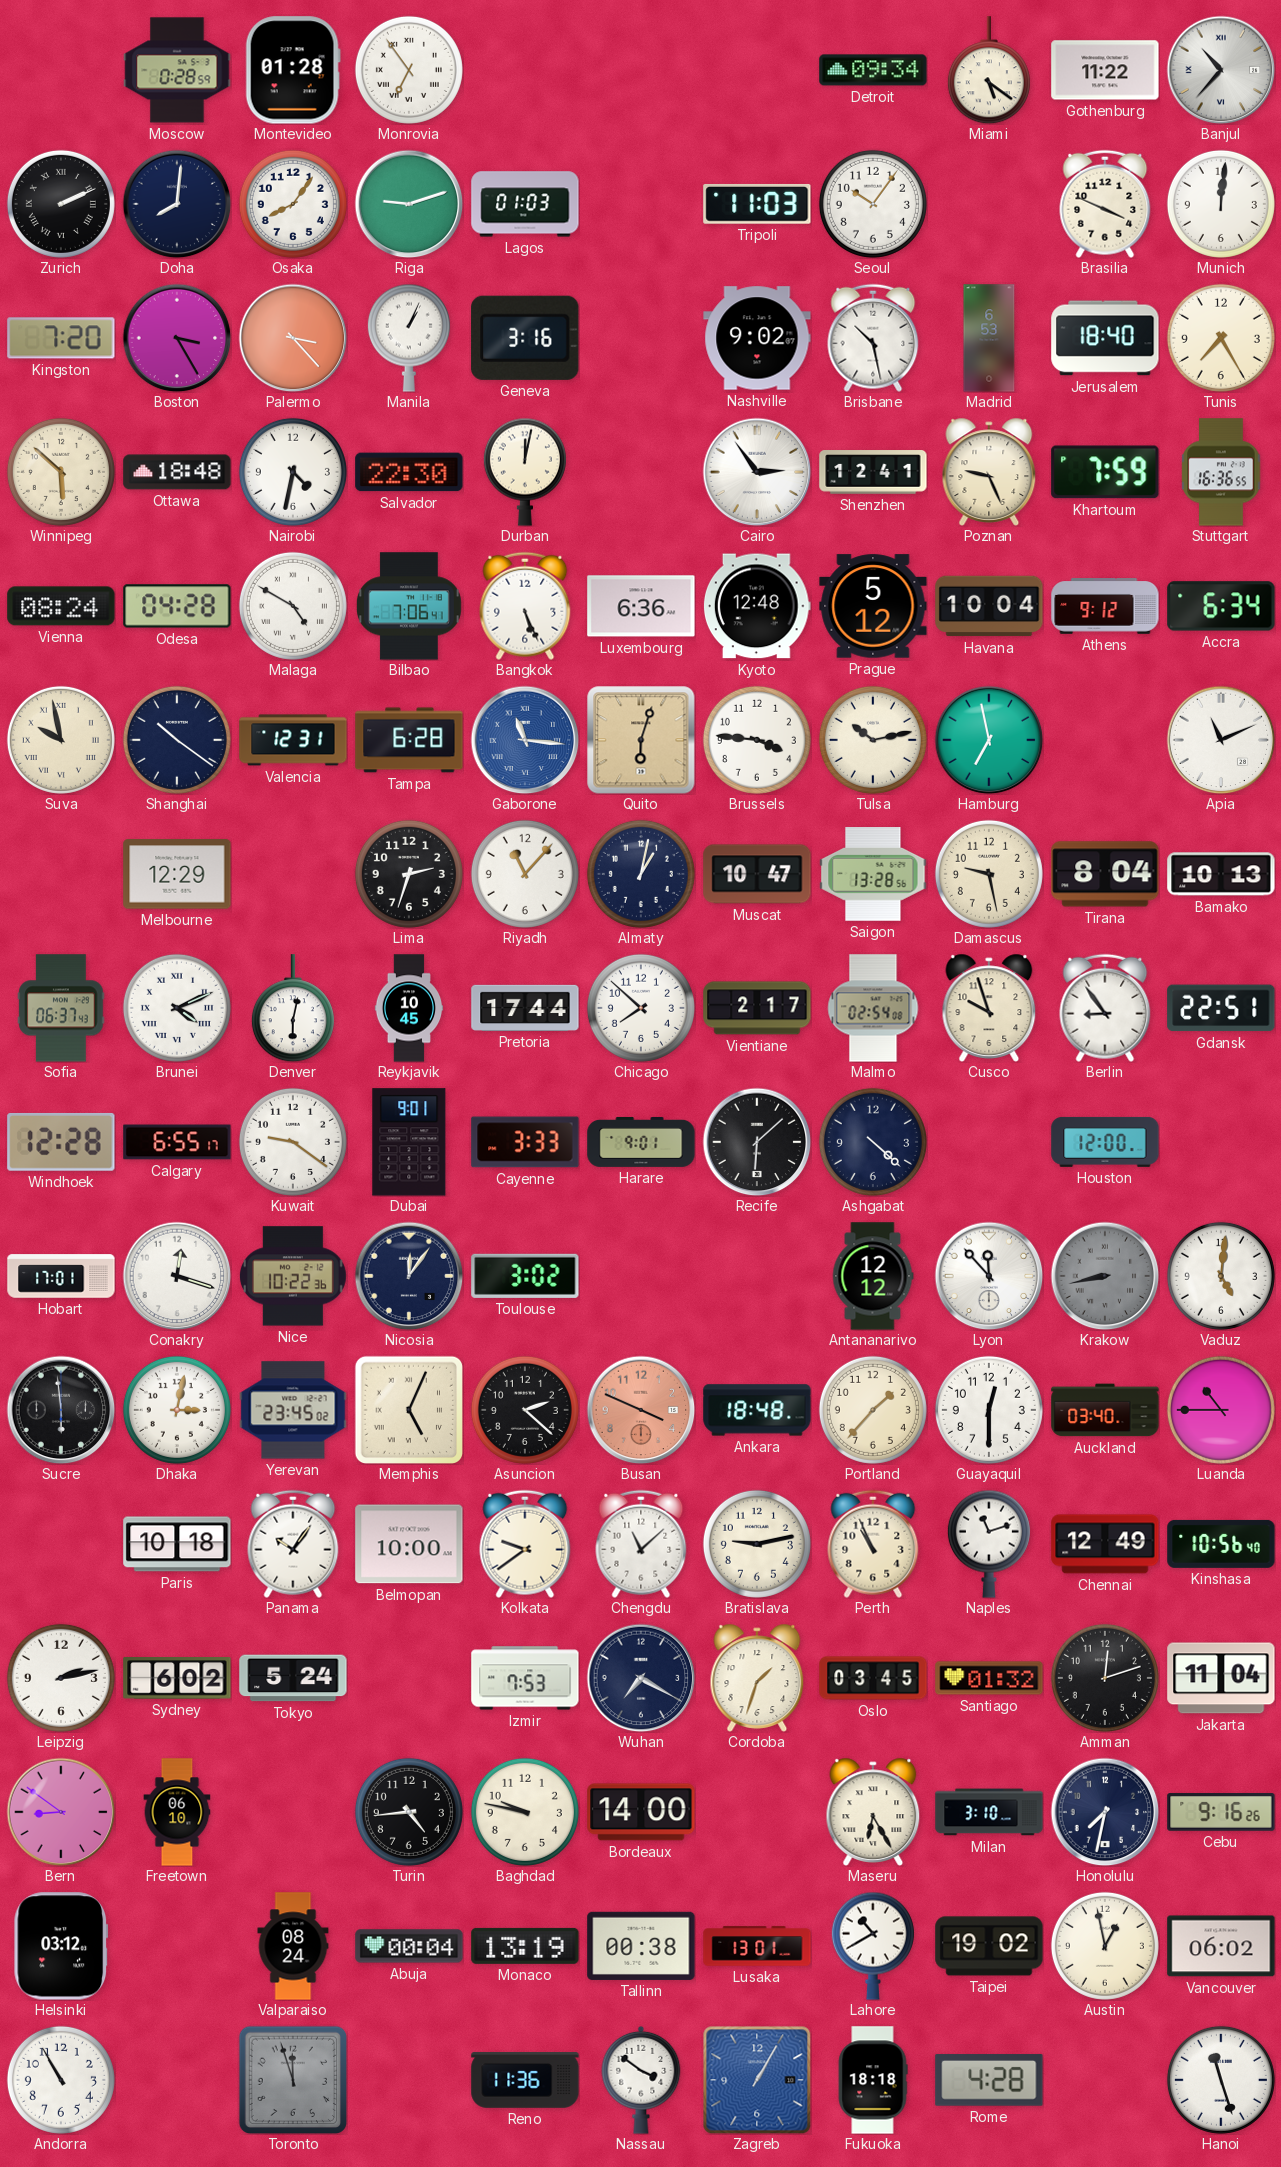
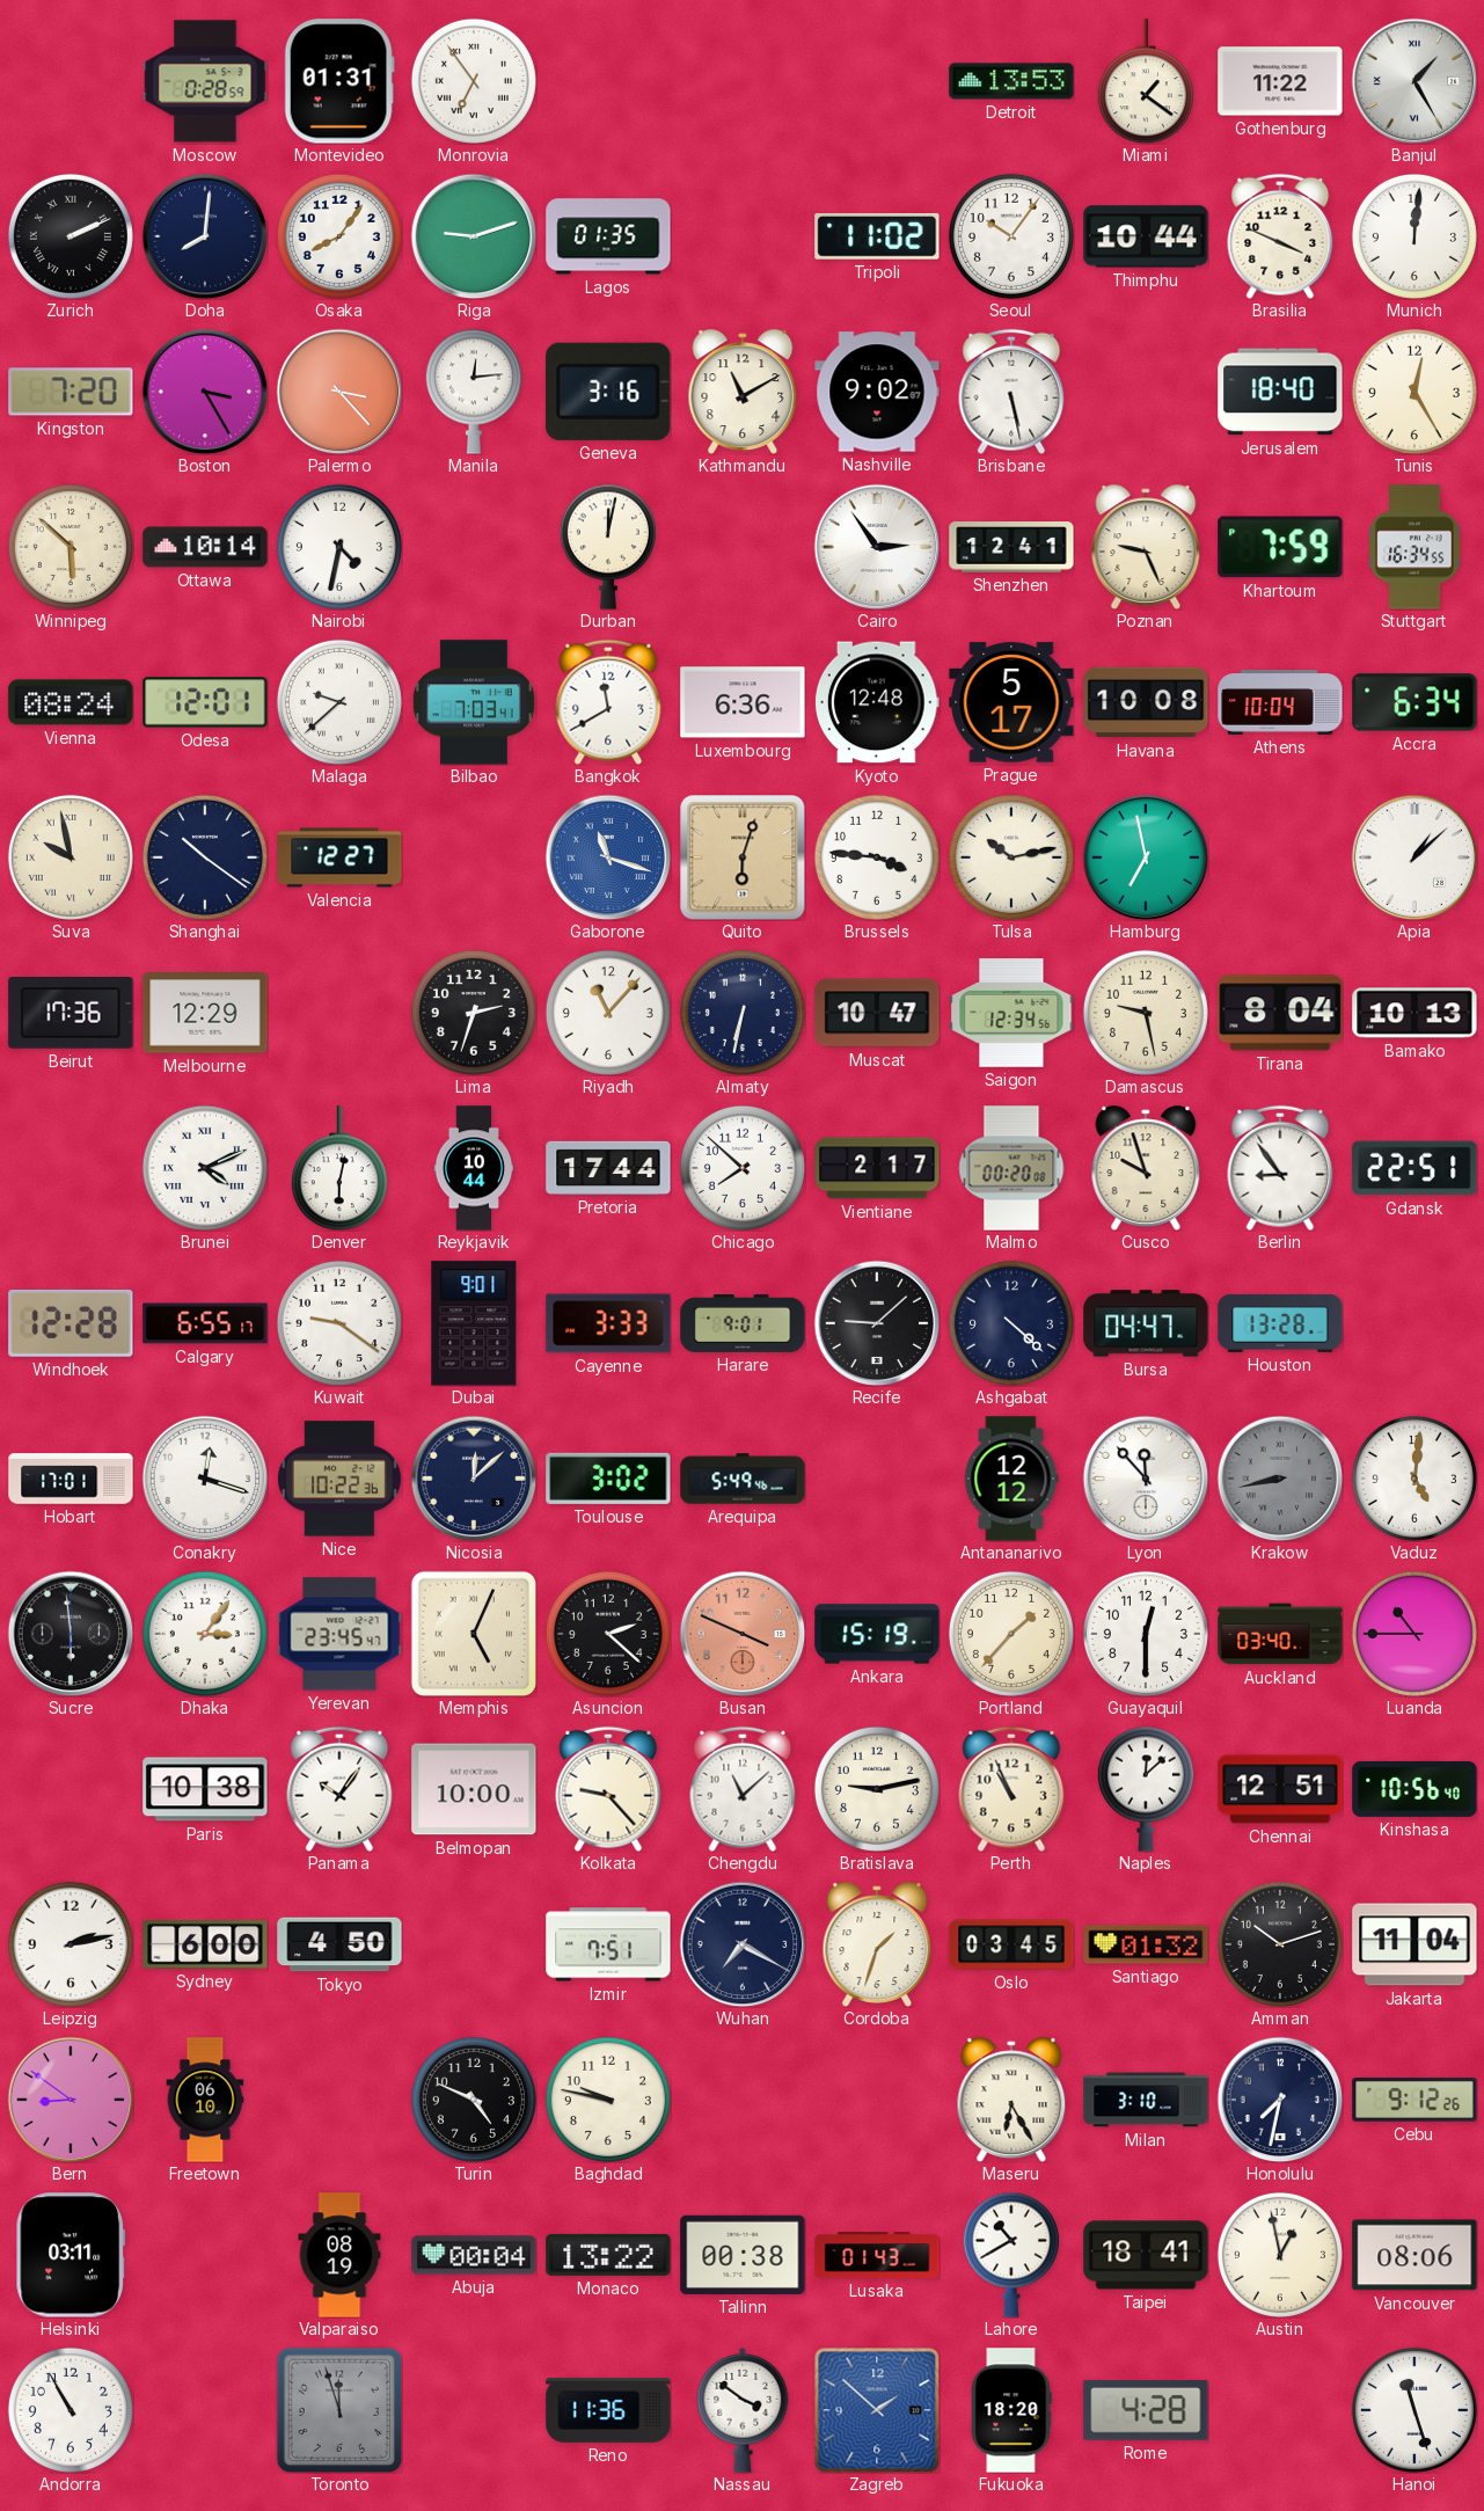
Montevideo: 01:28 -> 01:31
Detroit: 09:34 -> 13:53
Miami: 5:21 -> 1:21
Banjul: 10:37 -> 1:25
Lagos: 01:03 -> 01:35
Tripoli: 11:03 -> 11:02
Thimphu: none -> 10:44
Manila: 1:04 -> 12:14
Kathmandu: none -> 11:10
Brisbane: 10:28 -> 5:28
Madrid: 6:53 -> none
Tunis: 7:25 -> 12:25
Ottawa: 18:48 -> 10:14
Salvador: 22:30 -> none
Stuttgart: 16:36 -> 16:34
Odesa: 04:28 -> 12:01
Malaga: 4:50 -> 9:38
Bilbao: 7:06 -> 7:03
Bangkok: 5:26 -> 11:40
Prague: 5:12 -> 5:17
Havana: 10:04 -> 10:08
Athens: 9:12 -> 10:04
Valencia: 12:31 -> 12:27
Tampa: 6:28 -> none
Gaborone: 11:16 -> 11:18
Apia: 11:11 -> 1:08
Beirut: none -> 17:36
Almaty: 1:02 -> 6:32
Saigon: 13:28 -> 12:34
Sofia: 06:37 -> none
Reykjavik: 10:45 -> 10:44
Malmo: 02:54 -> 00:20
Recife: 6:08 -> 9:08
Bursa: none -> 04:47
Houston: 12:00 -> 13:28
Nicosia: 12:06 -> 12:08
Arequipa: none -> 5:49
Dhaka: 3:02 -> 3:06
Yerevan: 23:45:02 -> 23:45:47
Ankara: 18:48 -> 15:19
Paris: 10:18 -> 10:38
Kolkata: 9:39 -> 9:23
Naples: 11:12 -> 12:08
Chennai: 12:49 -> 12:51
Sydney: 6:02 -> 6:00
Tokyo: 5:24 -> 4:50
Izmir: 7:53 -> 7:51
Amman: 12:12 -> 10:12
Turin: 4:44 -> 4:49
Bordeaux: 14:00 -> none
Cebu: 9:16 -> 9:12
Helsinki: 03:12 -> 03:11
Valparaiso: 08:24 -> 08:19
Monaco: 13:19 -> 13:22
Lusaka: 13:01 -> 01:43
Taipei: 19:02 -> 18:41
Vancouver: 06:02 -> 08:06
Zagreb: 1:05 -> 1:52
Fukuoka: 18:18 -> 18:20
